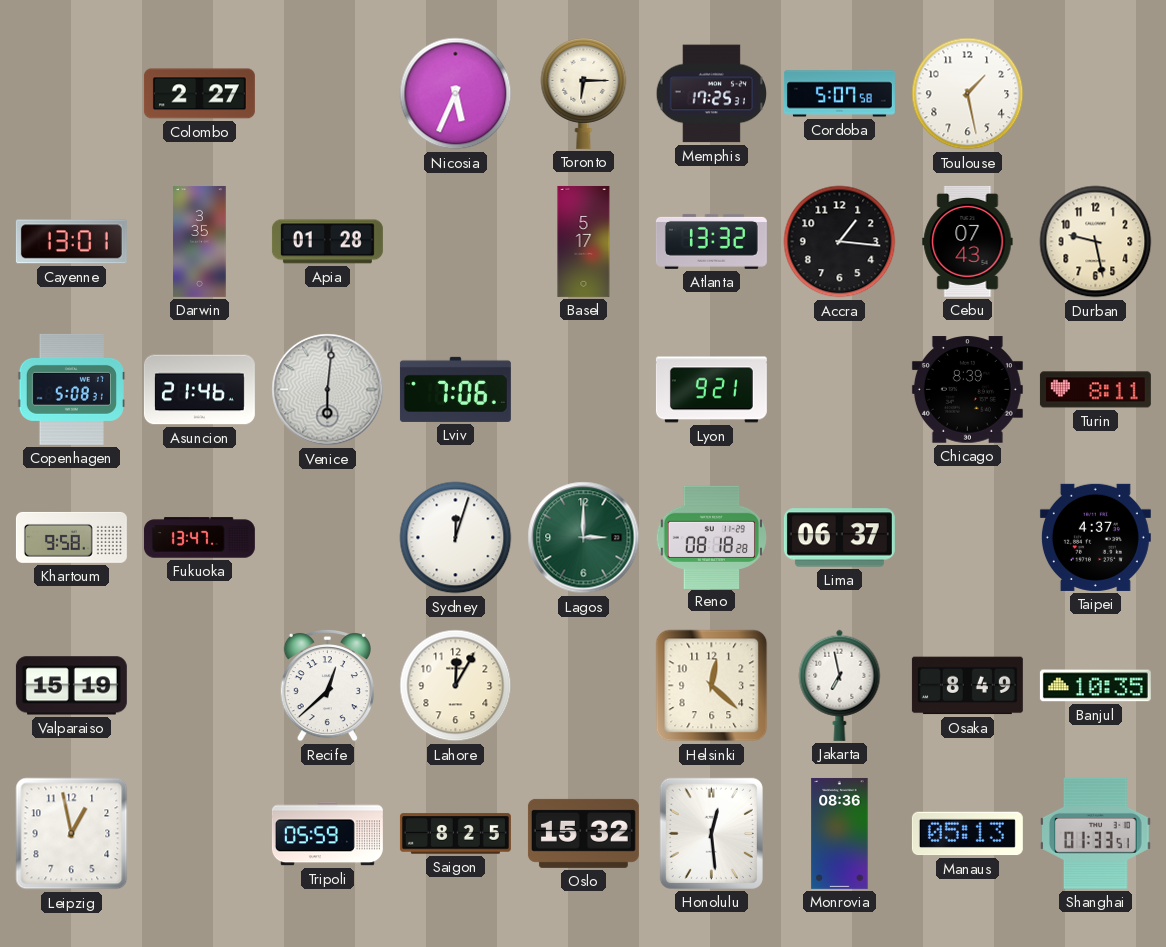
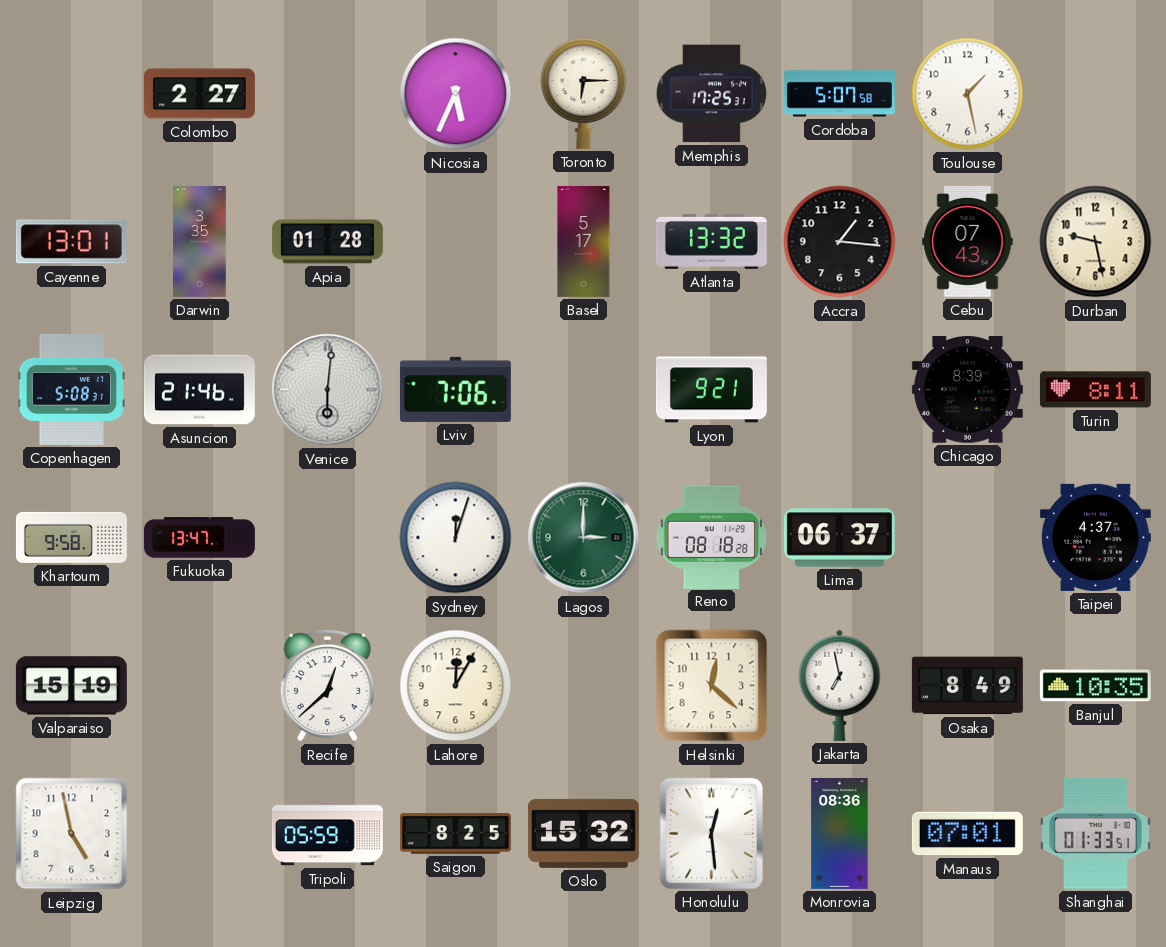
Leipzig: 12:58 -> 4:58
Manaus: 05:13 -> 07:01
